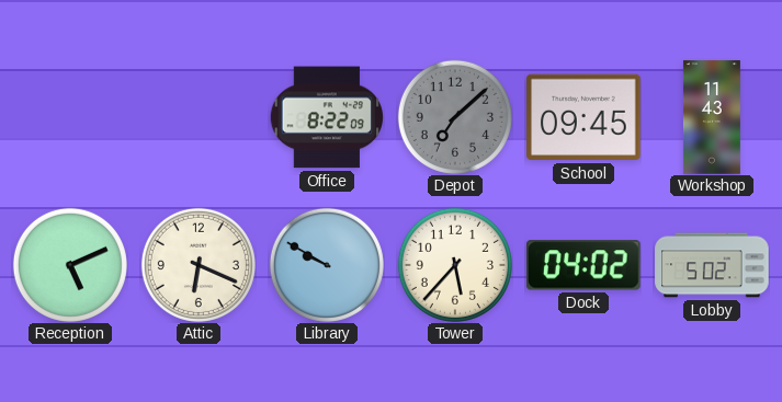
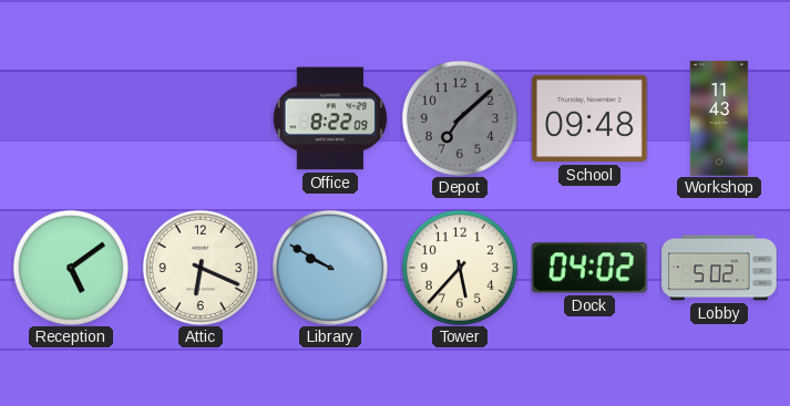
School: 09:45 -> 09:48
Reception: 5:11 -> 5:09
